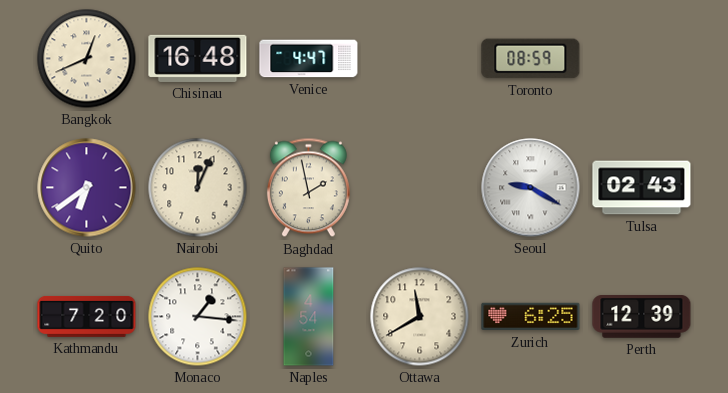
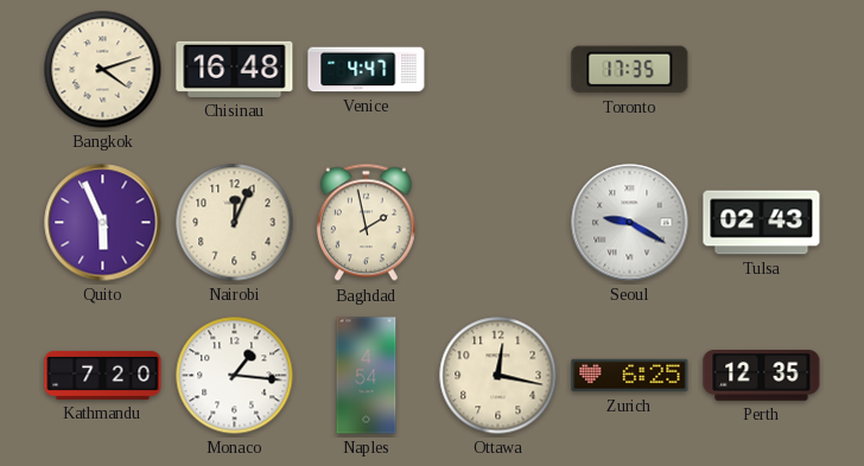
Bangkok: 12:41 -> 4:12
Toronto: 08:59 -> 17:35
Quito: 6:39 -> 5:56
Ottawa: 11:40 -> 12:17
Perth: 12:39 -> 12:35
